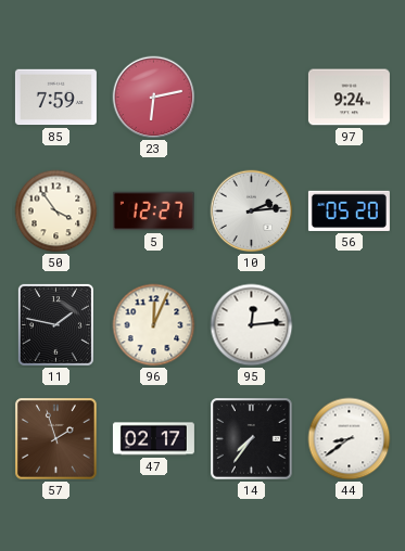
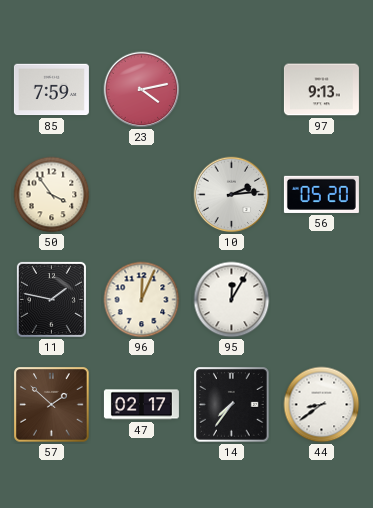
23: 6:13 -> 4:13
97: 9:24 -> 9:13
5: 12:27 -> none
95: 12:14 -> 12:05
57: 1:57 -> 1:52
